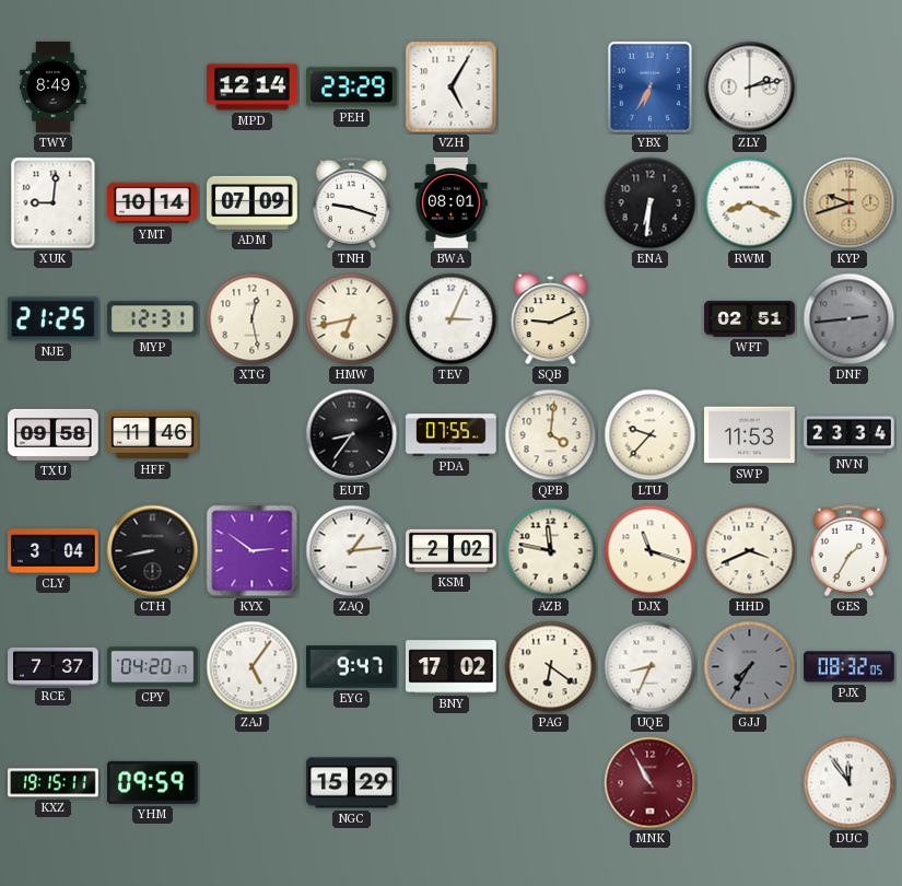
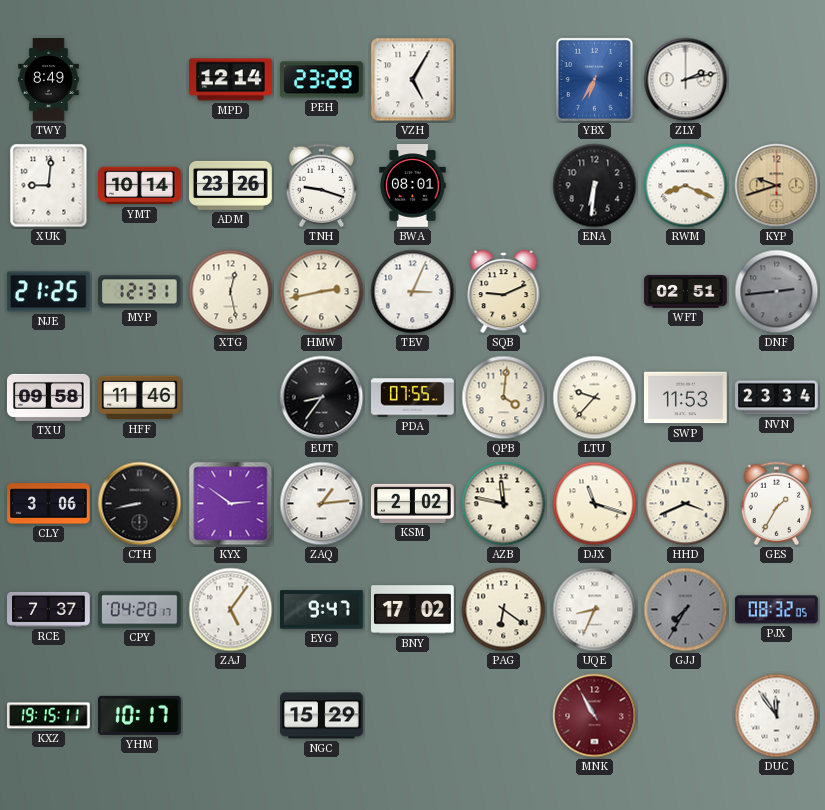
ADM: 07:09 -> 23:26
HMW: 6:43 -> 2:43
CLY: 3:04 -> 3:06
YHM: 09:59 -> 10:17
